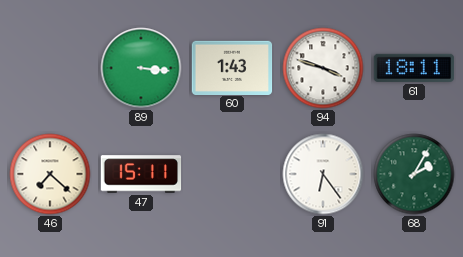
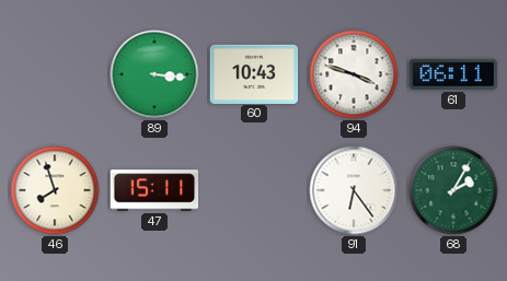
60: 1:43 -> 10:43
61: 18:11 -> 06:11
46: 7:22 -> 7:57
